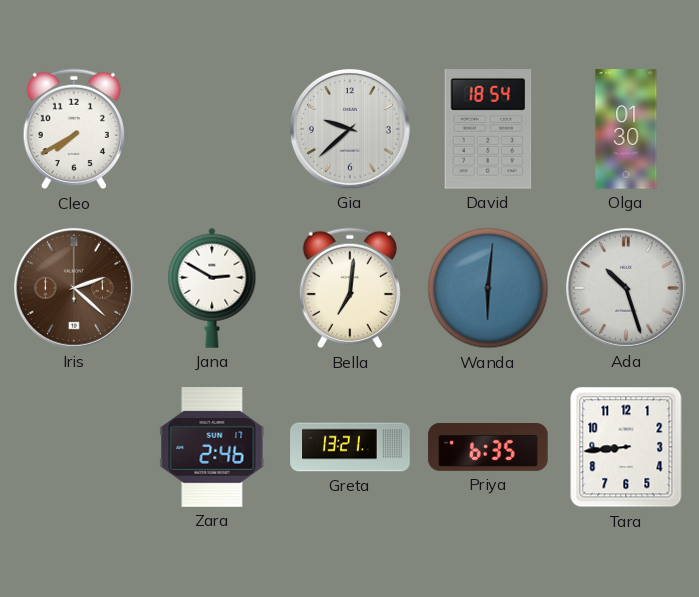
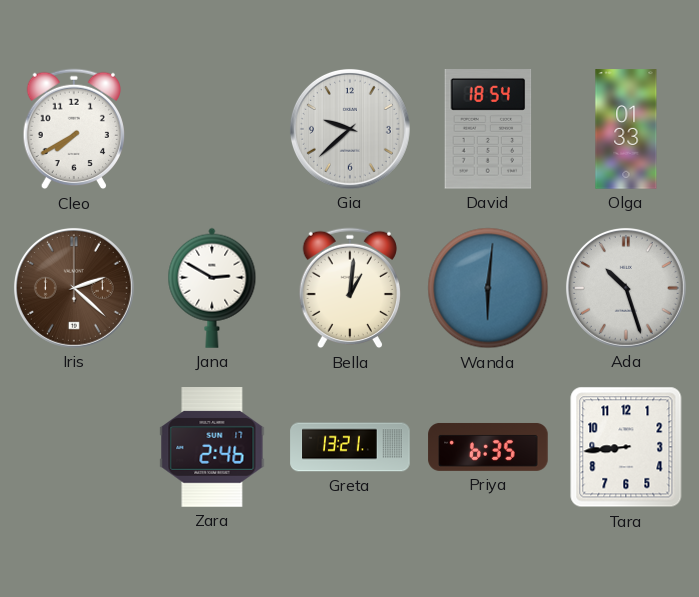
Olga: 01:30 -> 01:33
Bella: 7:01 -> 1:01
